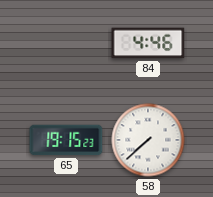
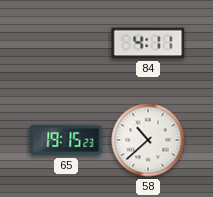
84: 4:46 -> 4:11
58: 7:38 -> 10:38
